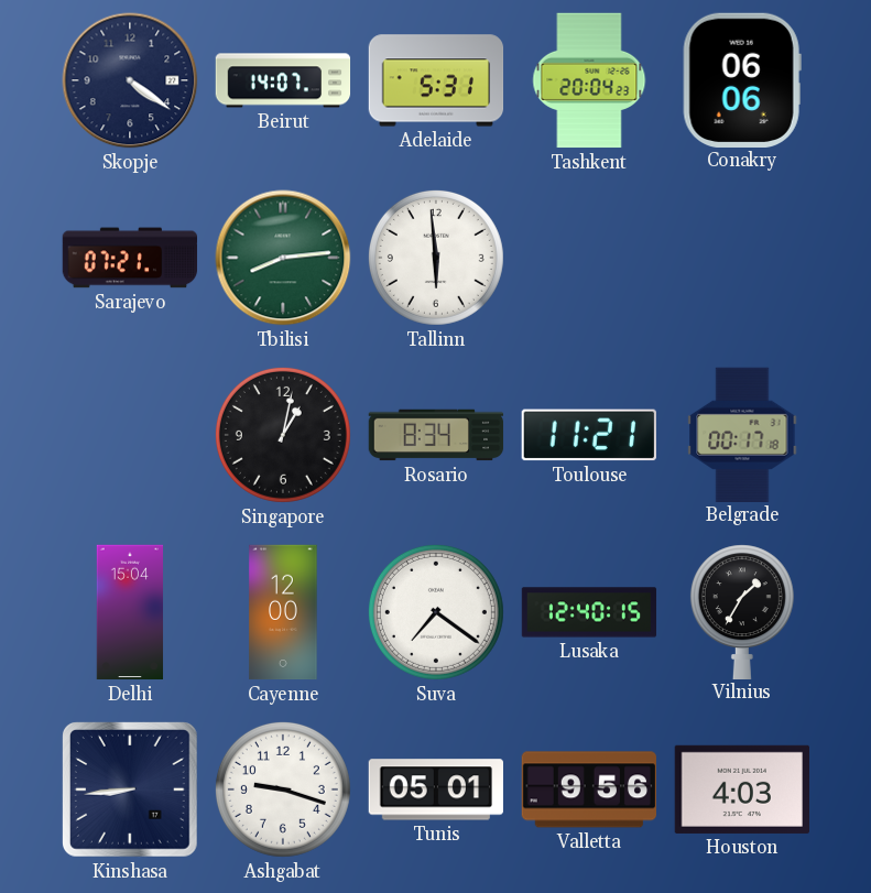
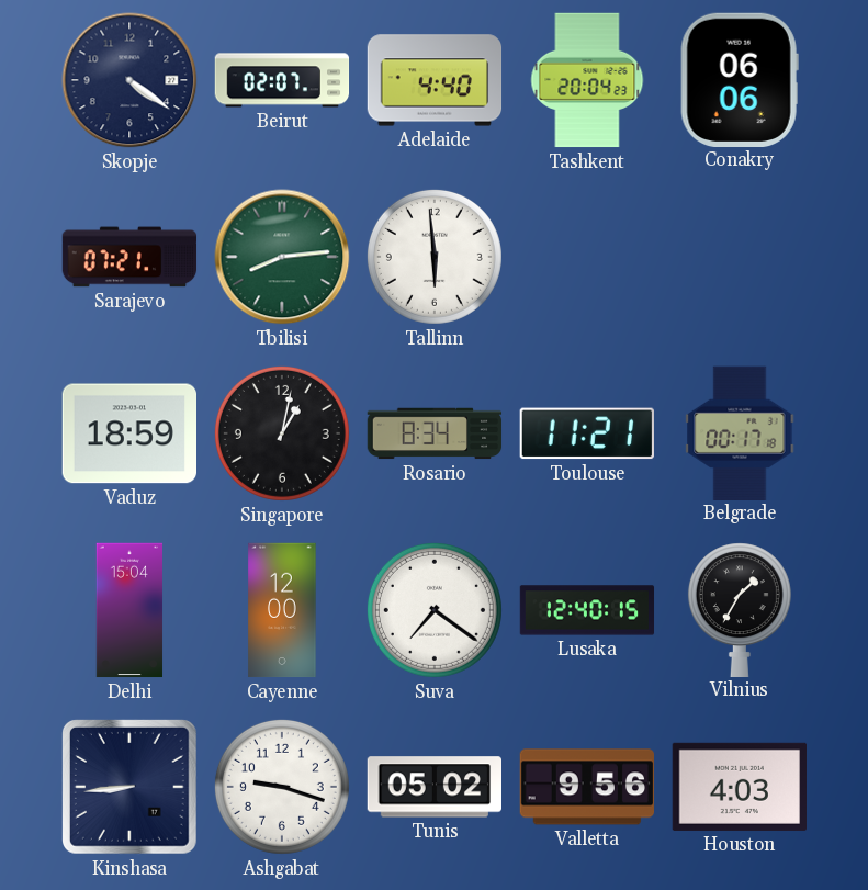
Beirut: 14:07 -> 02:07
Adelaide: 5:31 -> 4:40
Vaduz: none -> 18:59
Tunis: 05:01 -> 05:02
